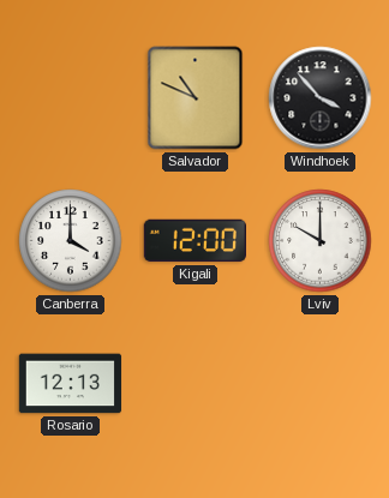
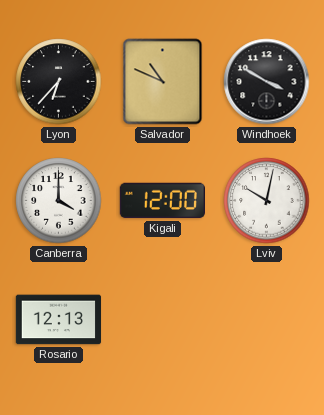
Lyon: none -> 6:37
Windhoek: 3:53 -> 3:50
Lviv: 10:00 -> 10:02
